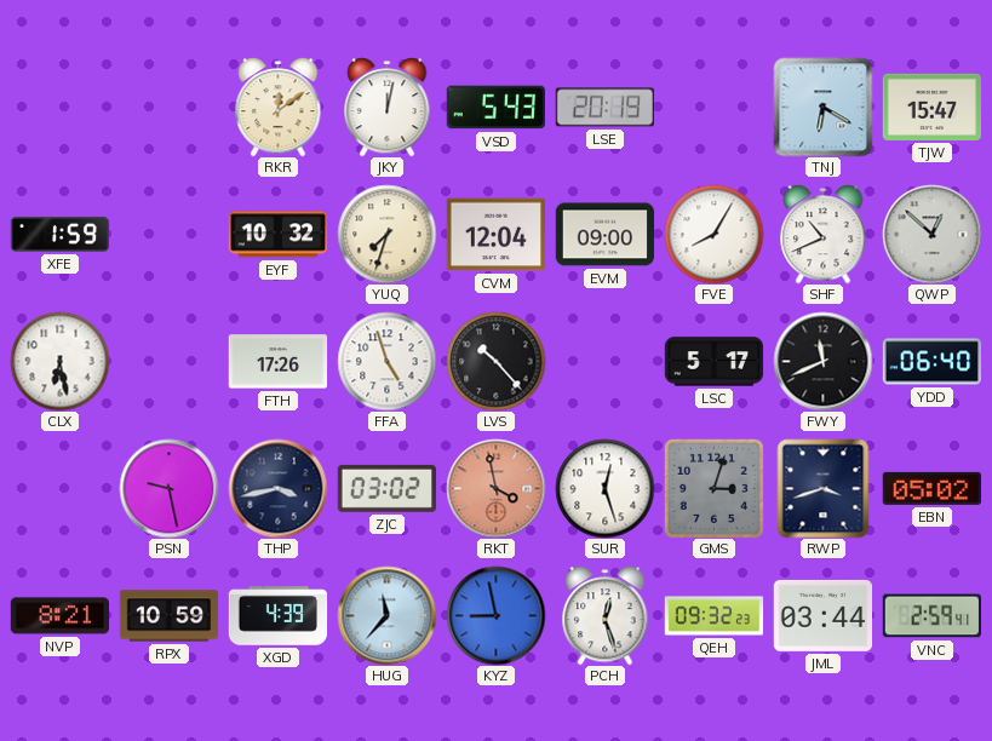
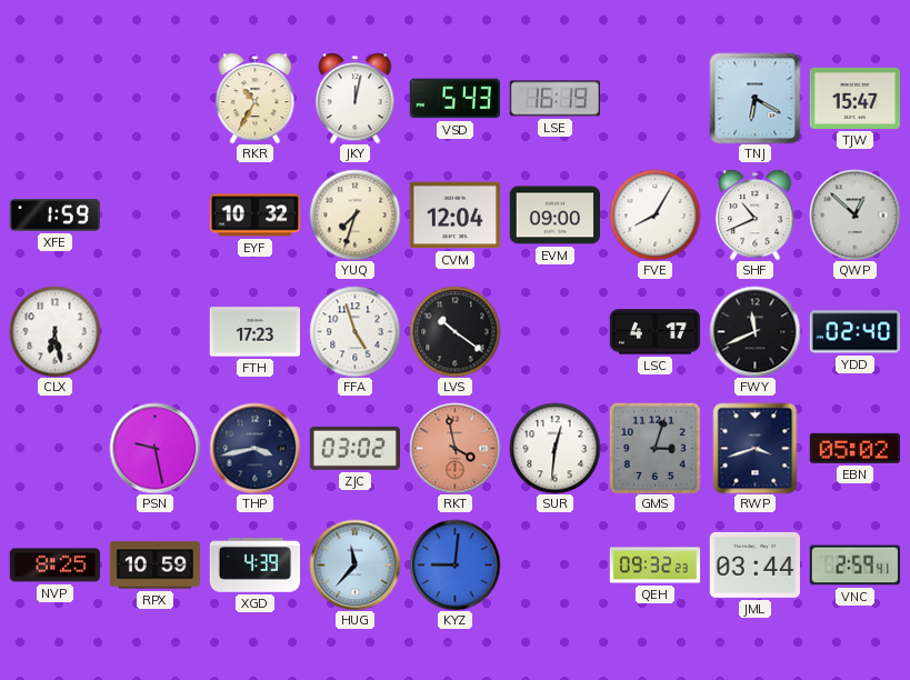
RKR: 12:09 -> 10:35
LSE: 20:19 -> 16:19
FTH: 17:26 -> 17:23
LVS: 10:23 -> 10:21
LSC: 5:17 -> 4:17
YDD: 06:40 -> 02:40
SUR: 12:27 -> 12:31
NVP: 8:21 -> 8:25
KYZ: 8:58 -> 9:01
PCH: 12:27 -> none
